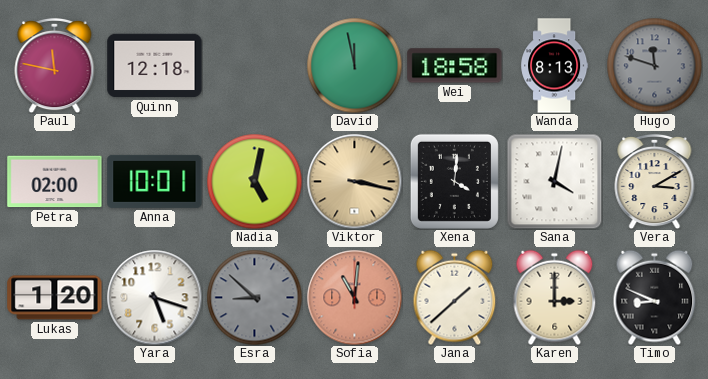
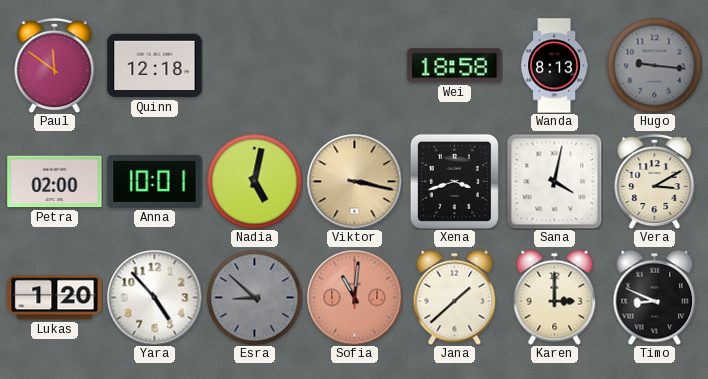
Paul: 11:47 -> 11:51
David: 11:58 -> none
Hugo: 11:48 -> 9:16
Xena: 4:01 -> 3:42
Yara: 5:18 -> 4:53
